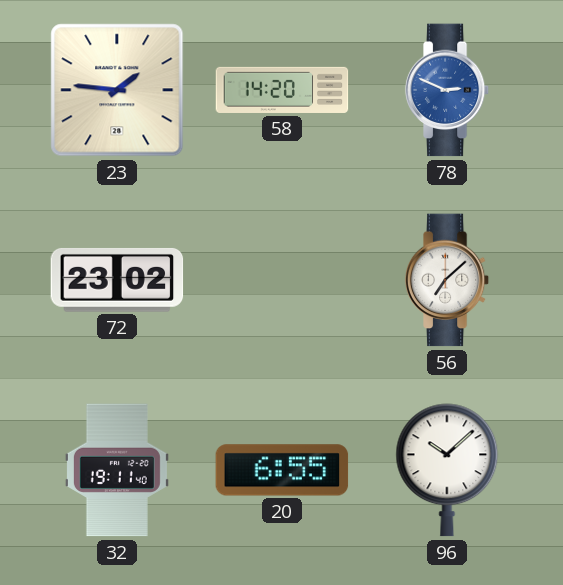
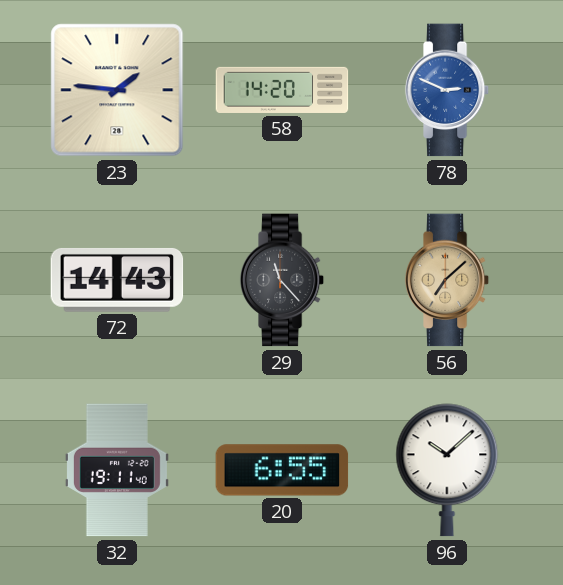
72: 23:02 -> 14:43
29: none -> 11:23
56 dial: white -> champagne
